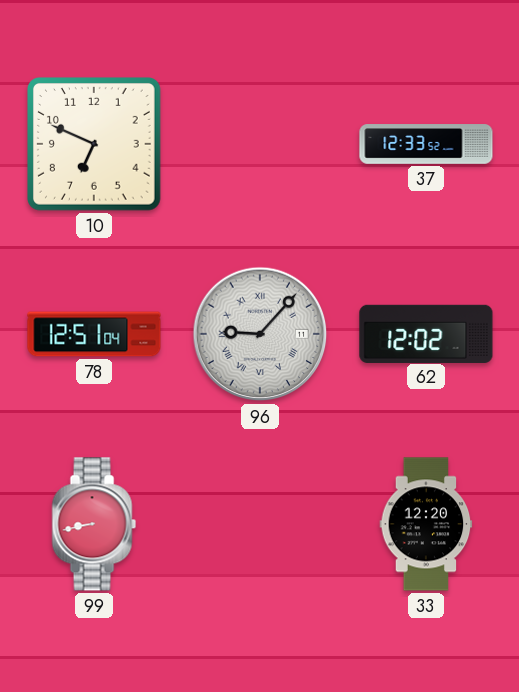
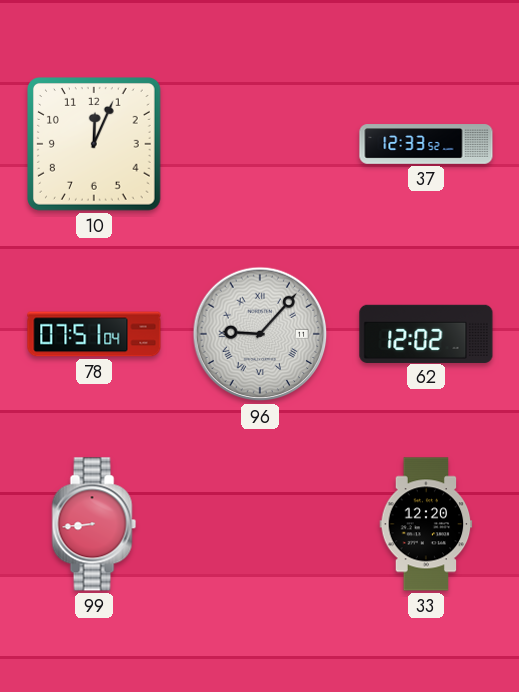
10: 6:49 -> 12:04
78: 12:51 -> 07:51
99: 8:43 -> 8:44
